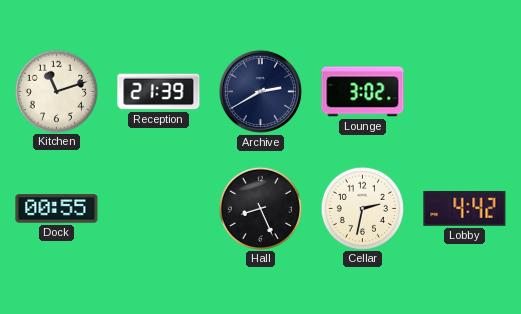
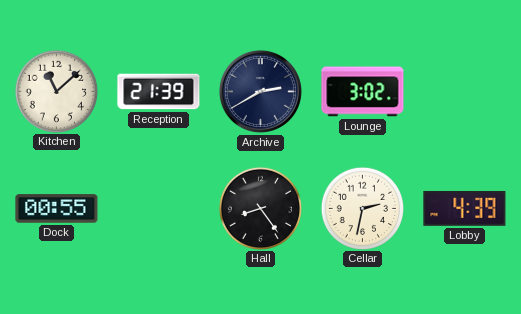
Kitchen: 11:12 -> 11:08
Hall: 8:26 -> 8:24
Lobby: 4:42 -> 4:39
